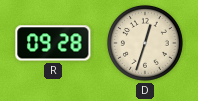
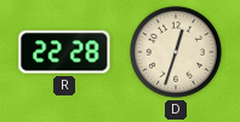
R: 09:28 -> 22:28
